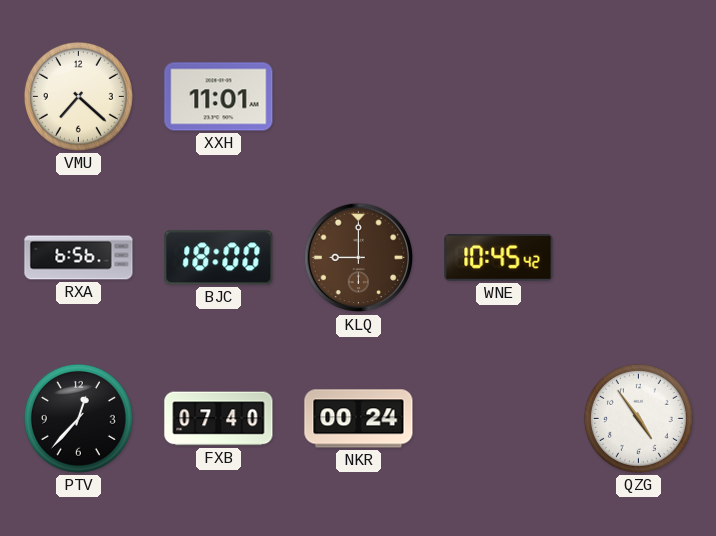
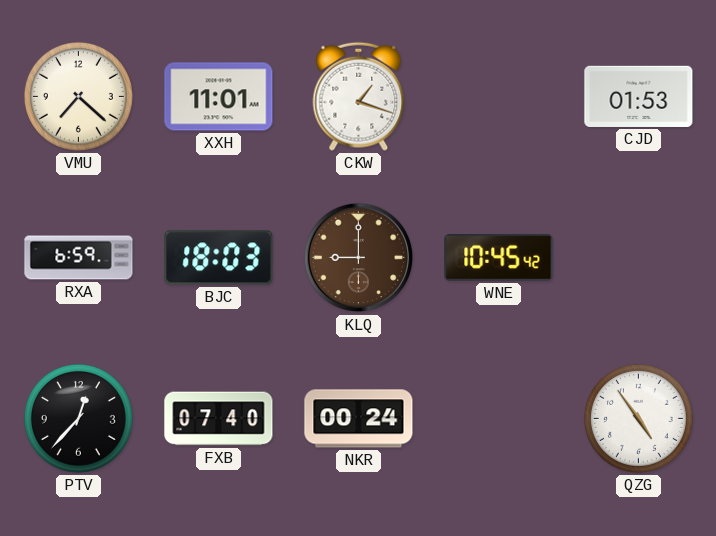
CKW: none -> 1:18
CJD: none -> 01:53
RXA: 6:56 -> 6:59
BJC: 18:00 -> 18:03
